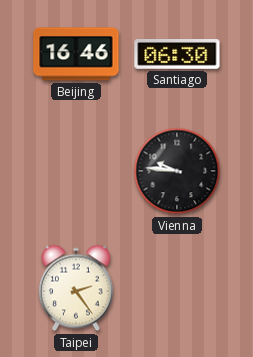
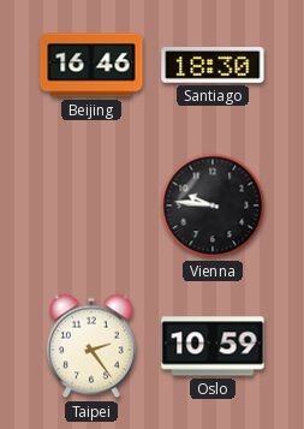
Santiago: 06:30 -> 18:30
Oslo: none -> 10:59
